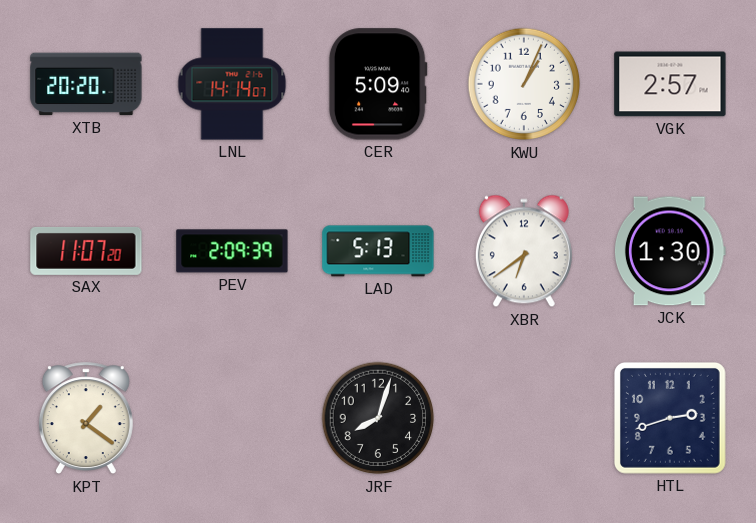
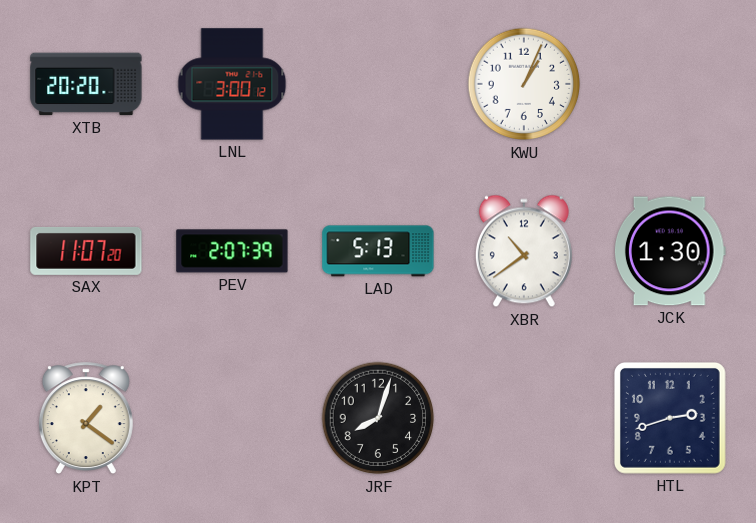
LNL: 14:14 -> 3:00
CER: 5:09 -> none
VGK: 2:57 -> none
PEV: 2:09 -> 2:07
XBR: 6:39 -> 10:39
